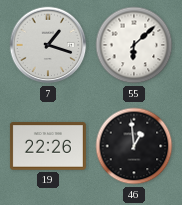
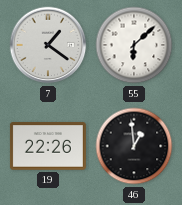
7: 1:18 -> 1:21
